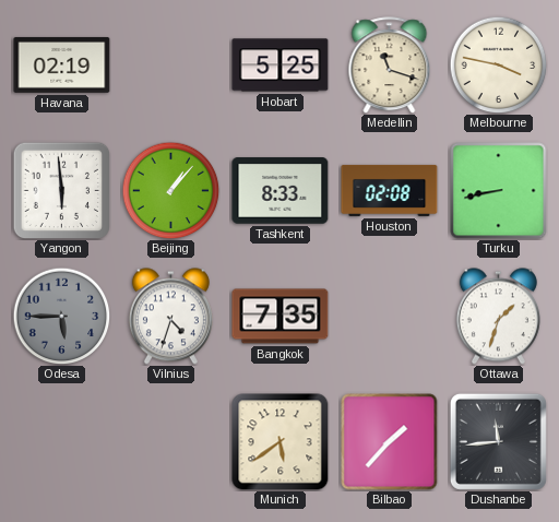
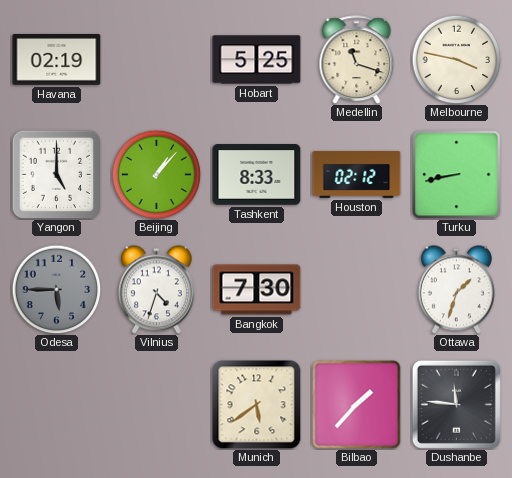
Yangon: 5:59 -> 5:00
Houston: 02:08 -> 02:12
Bangkok: 7:35 -> 7:30
Dushanbe: 11:44 -> 11:46
